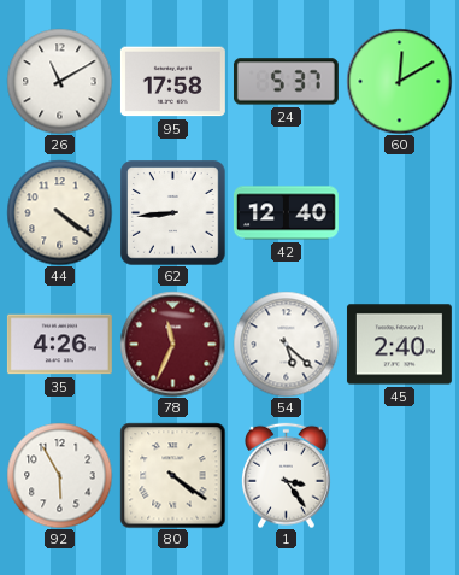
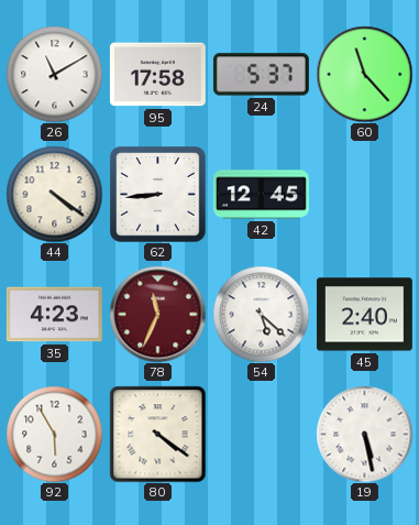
60: 12:10 -> 11:23
42: 12:40 -> 12:45
35: 4:26 -> 4:23
1: 3:24 -> none
19: none -> 5:28
